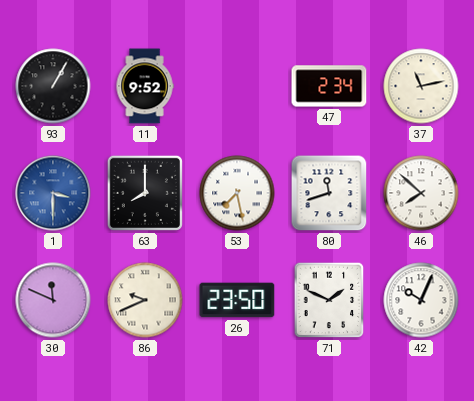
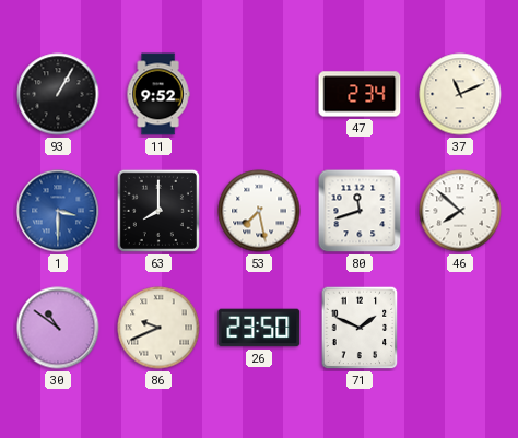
37: 11:13 -> 11:11
30: 11:49 -> 10:51
42: 10:04 -> none
